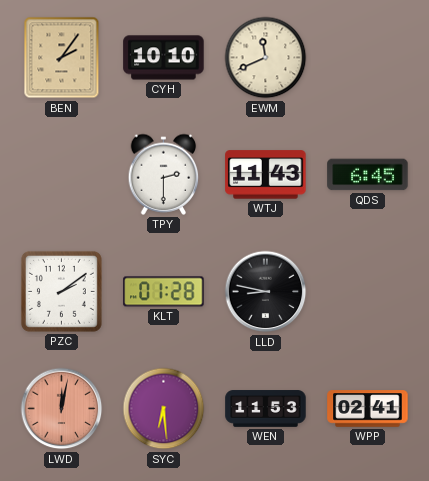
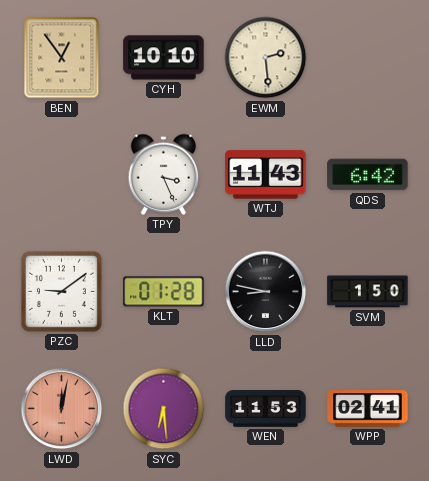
BEN: 2:06 -> 12:54
EWM: 11:41 -> 2:29
TPY: 2:30 -> 3:26
QDS: 6:45 -> 6:42
PZC: 2:09 -> 9:09
SVM: none -> 1:50
